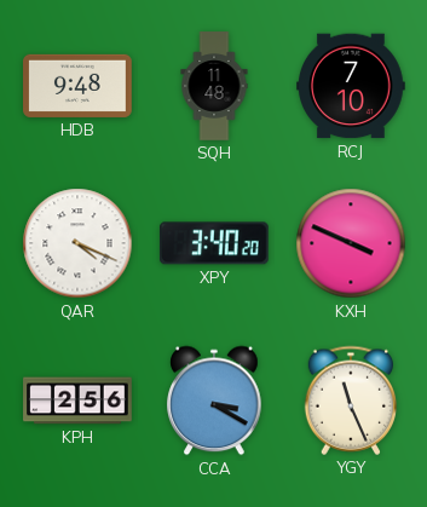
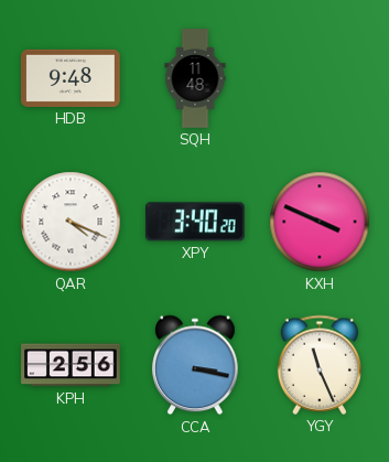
RCJ: 7:10 -> none
CCA: 3:20 -> 3:17
